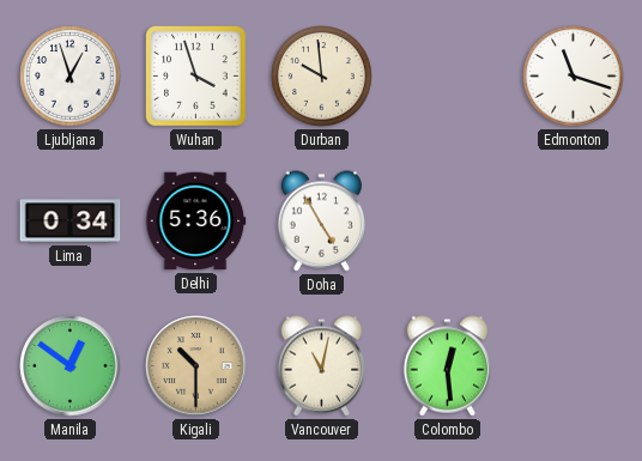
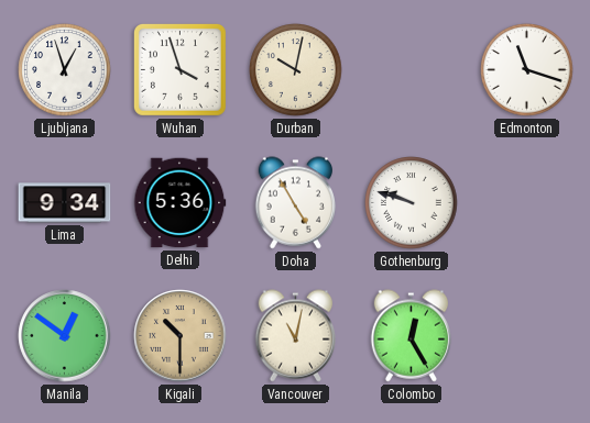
Durban: 9:59 -> 10:02
Lima: 0:34 -> 9:34
Gothenburg: none -> 9:48
Colombo: 12:29 -> 12:25
